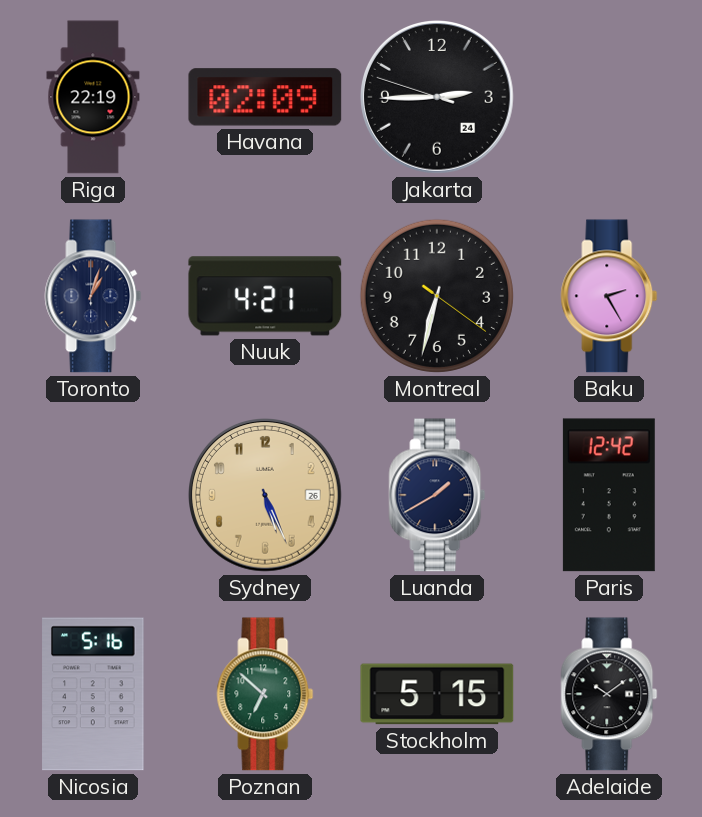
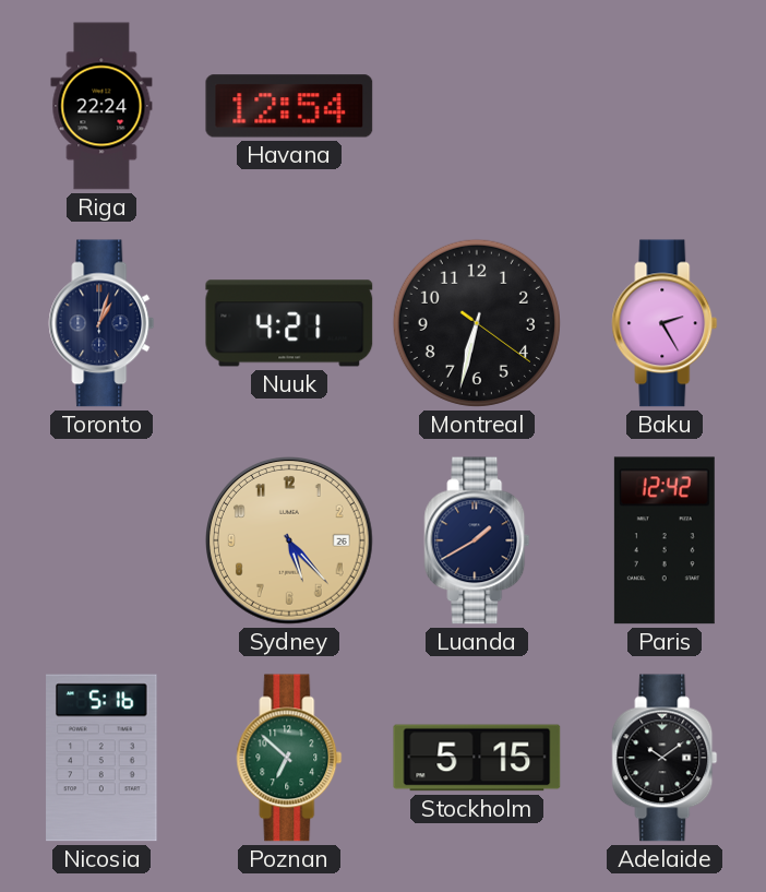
Riga: 22:19 -> 22:24
Havana: 02:09 -> 12:54
Jakarta: 2:44 -> none
Sydney: 5:26 -> 5:23
